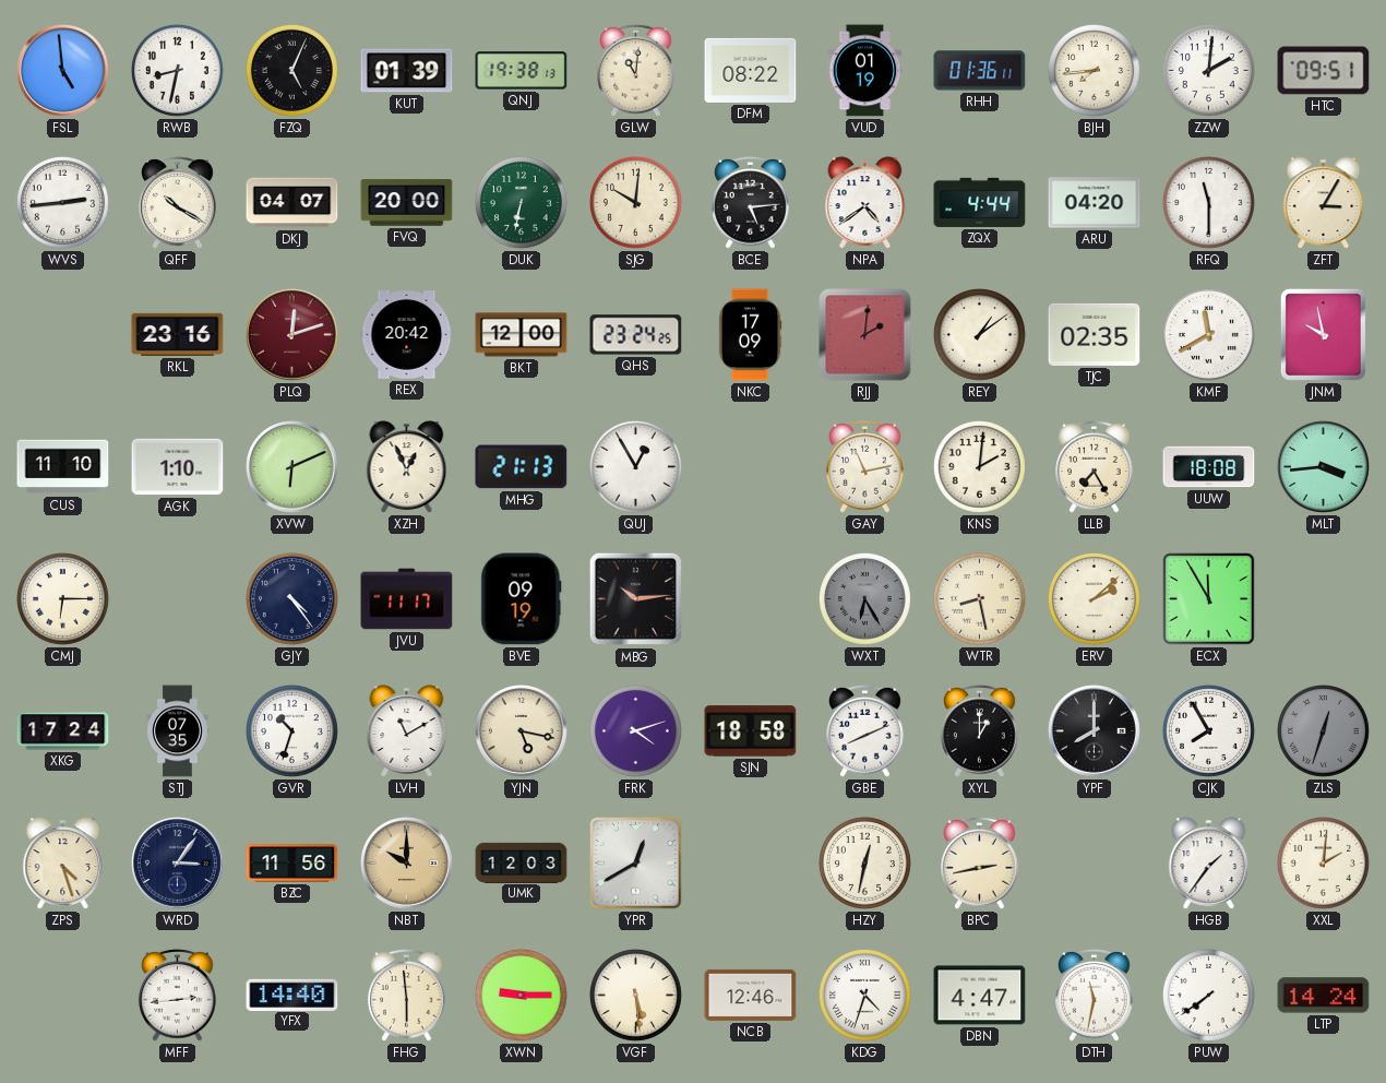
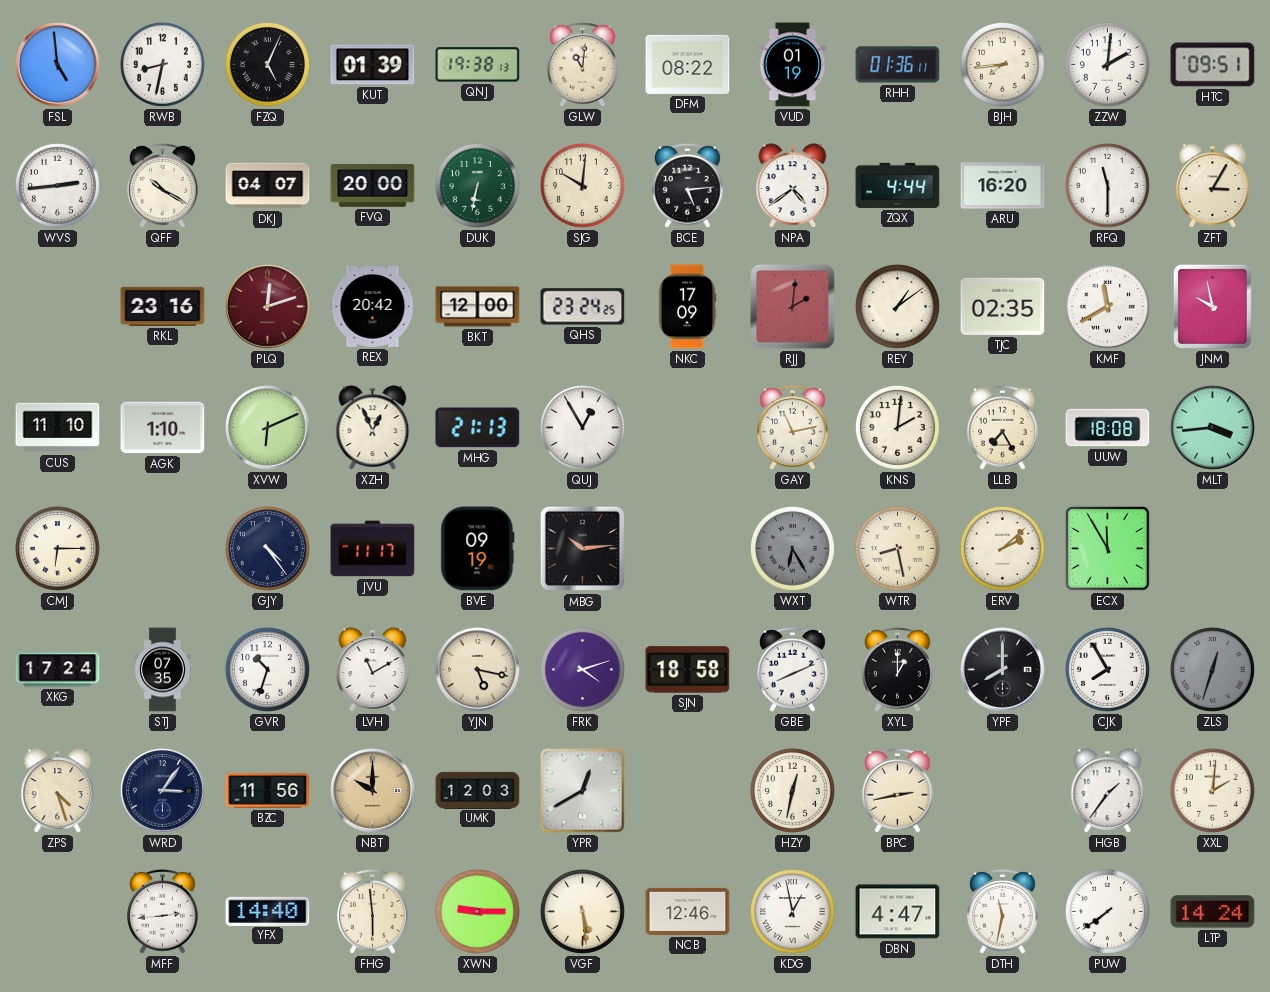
ARU: 04:20 -> 16:20
KDG: 4:33 -> 12:58
